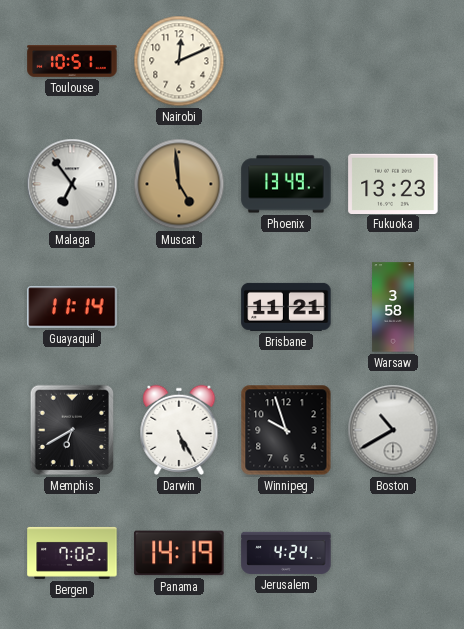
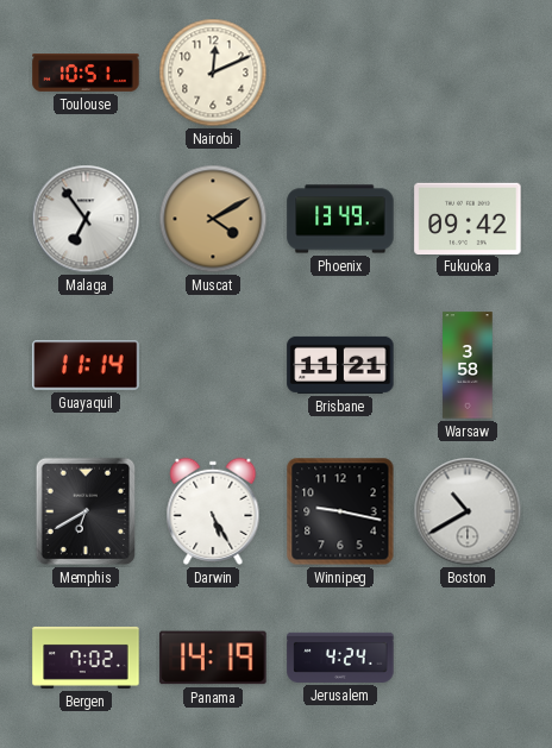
Muscat: 4:59 -> 4:10
Fukuoka: 13:23 -> 09:42
Winnipeg: 9:57 -> 9:17
